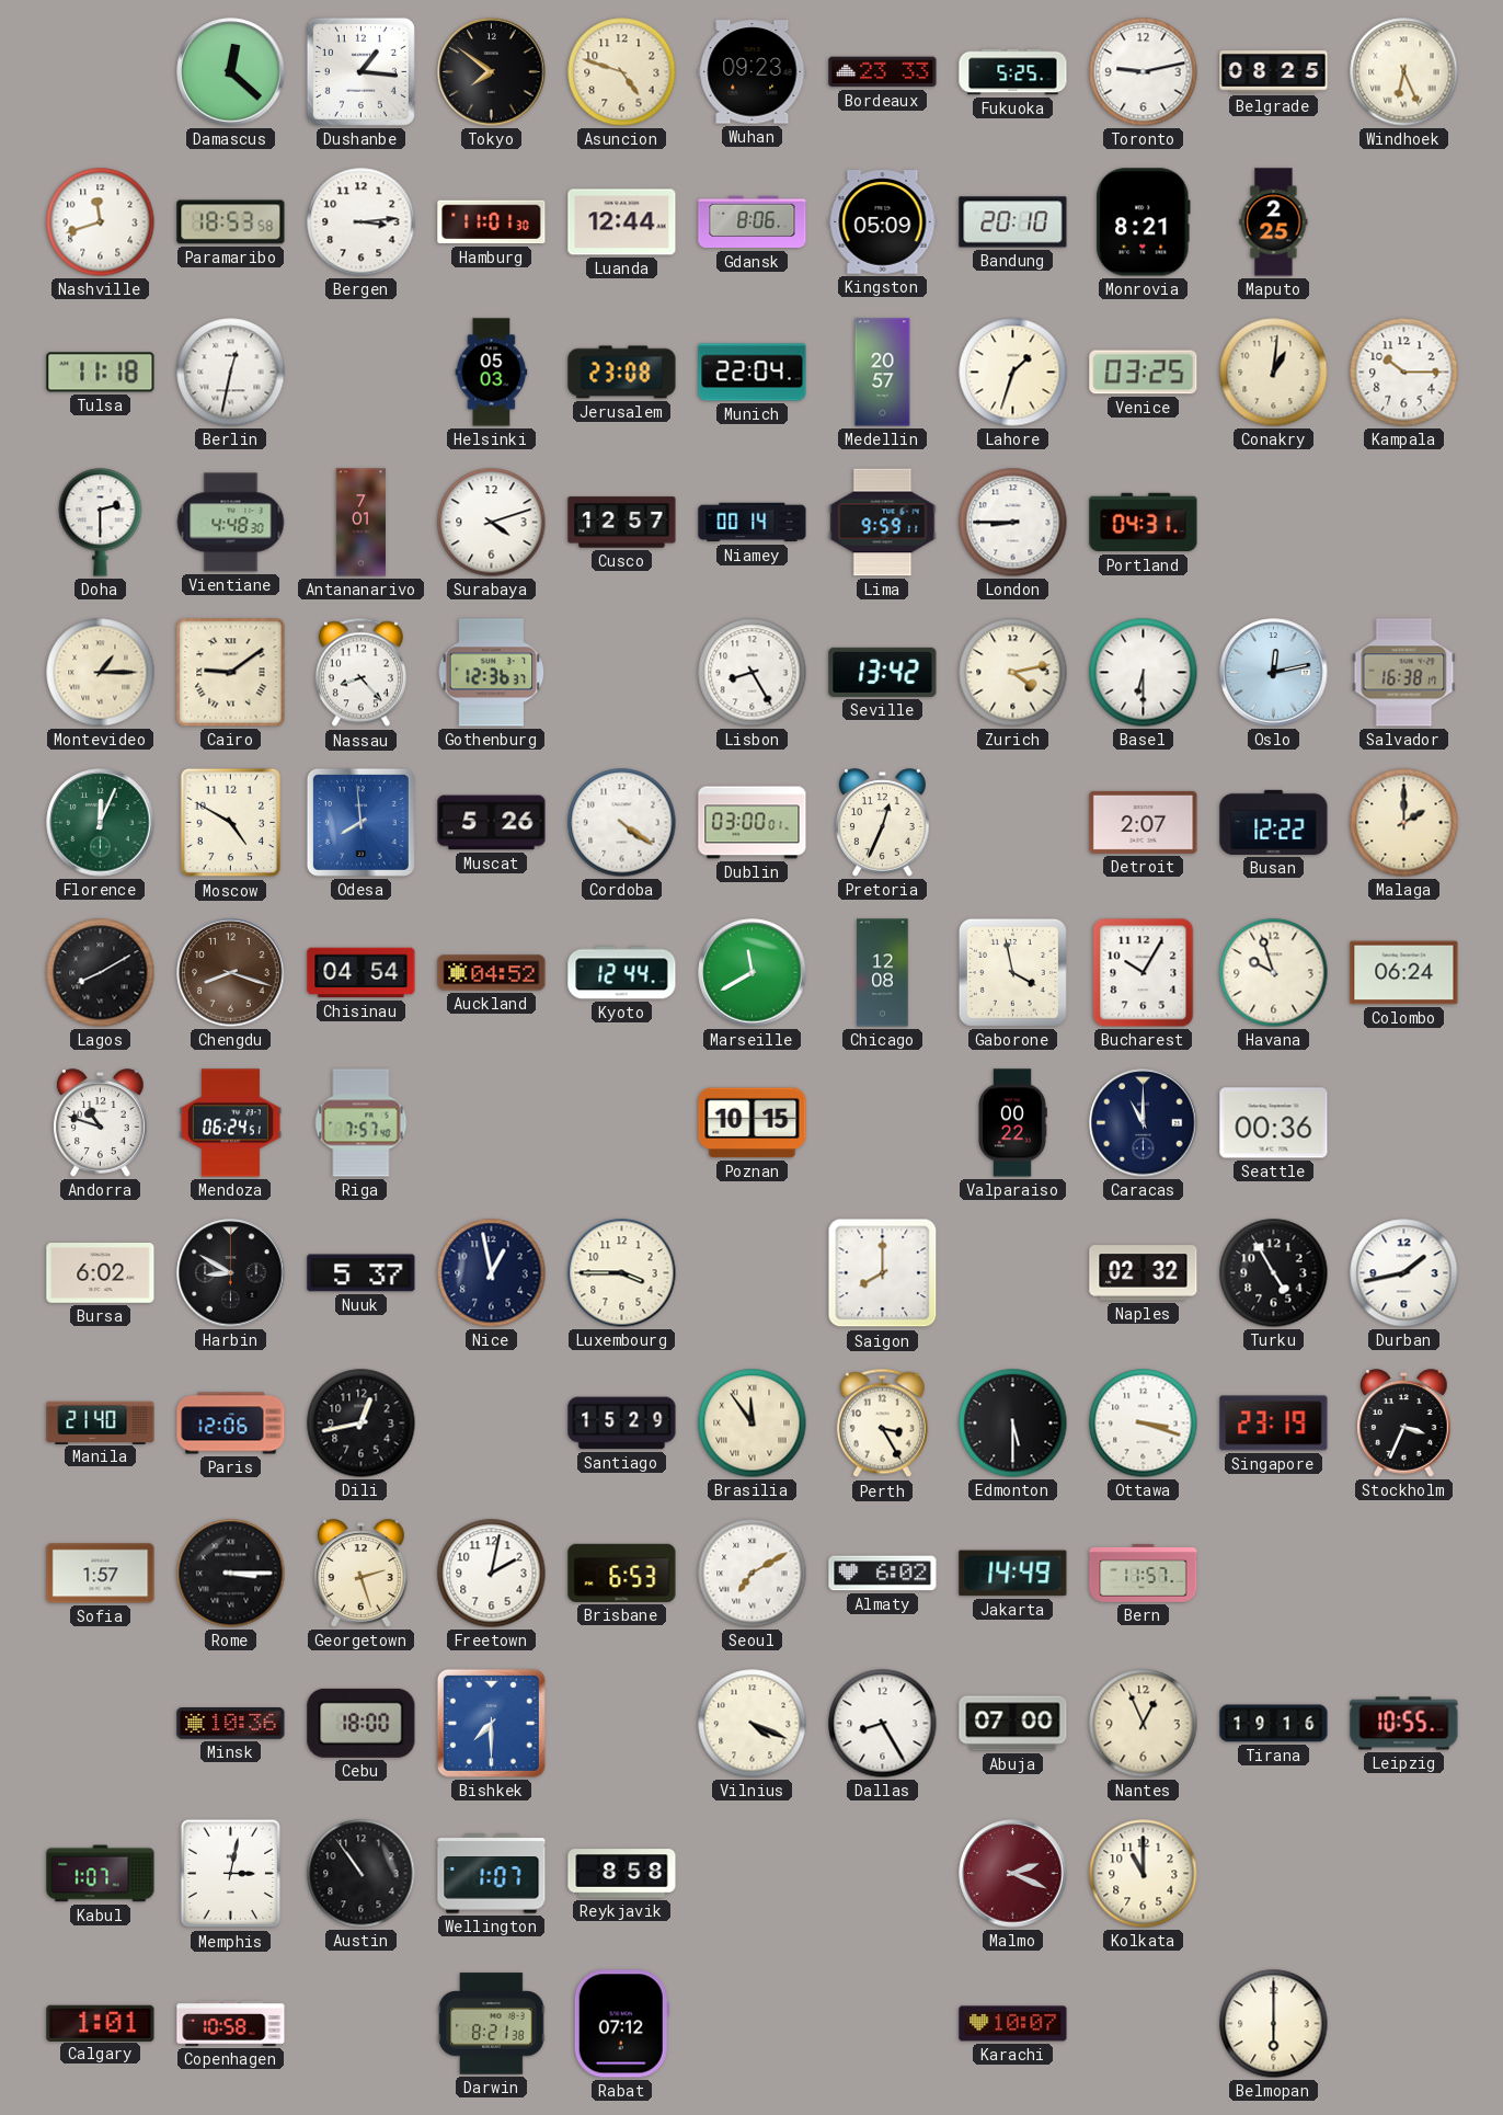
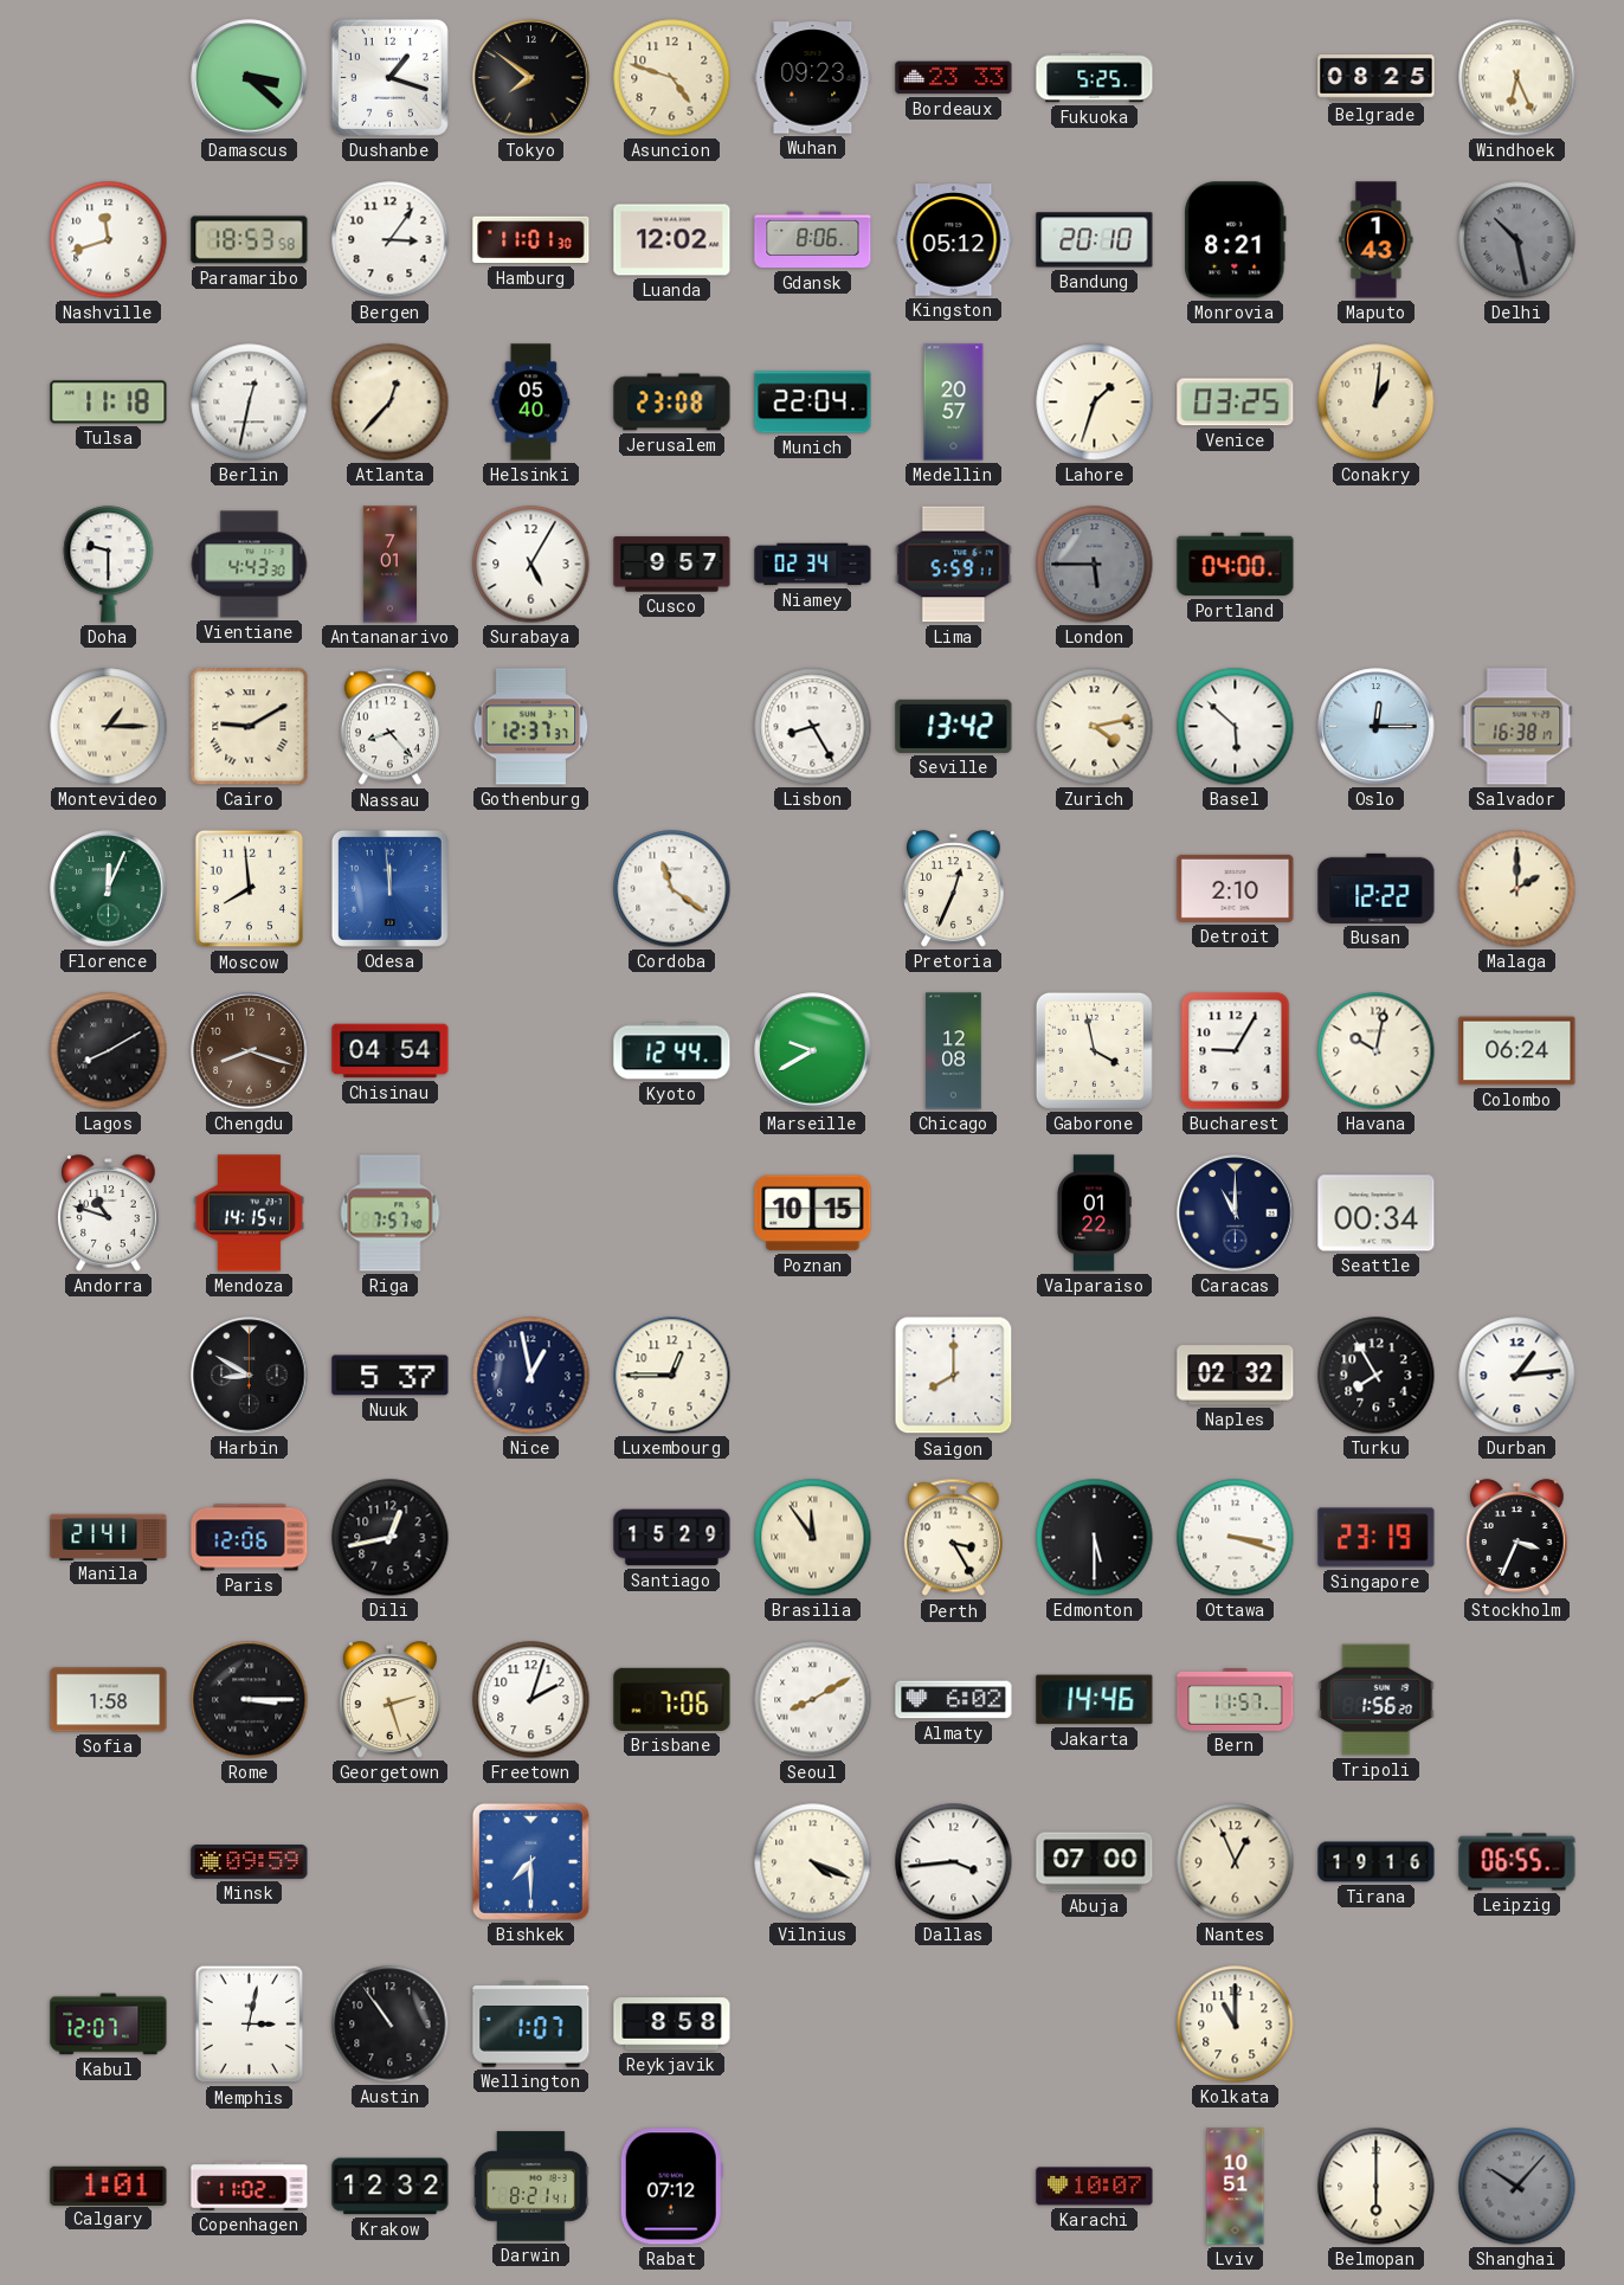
Damascus: 12:22 -> 3:22
Dushanbe: 1:16 -> 1:18
Toronto: 9:13 -> none
Bergen: 3:14 -> 3:06
Luanda: 12:44 -> 12:02
Kingston: 05:09 -> 05:12
Maputo: 2:25 -> 1:43
Delhi: none -> 10:28
Atlanta: none -> 12:37
Helsinki: 05:03 -> 05:40
Kampala: 10:15 -> none
Doha: 2:30 -> 9:30
Vientiane: 4:48 -> 4:43
Surabaya: 4:12 -> 5:05
Cusco: 12:57 -> 9:57
Niamey: 00:14 -> 02:34
Lima: 9:59 -> 5:59
London: 8:45 -> 5:45
London dial: white -> grey
Portland: 04:31 -> 04:00
Cairo: 9:09 -> 9:10
Gothenburg: 12:36 -> 12:37
Basel: 6:30 -> 5:52
Oslo: 12:13 -> 12:15
Moscow: 4:50 -> 7:59
Odesa: 7:59 -> 11:59
Muscat: 5:26 -> none
Cordoba: 4:21 -> 11:21
Dublin: 03:00 -> none
Detroit: 2:07 -> 2:10
Auckland: 04:52 -> none
Marseille: 11:40 -> 9:40
Bucharest: 10:05 -> 9:05
Havana: 9:57 -> 10:02
Mendoza: 06:24 -> 14:15
Valparaiso: 00:22 -> 01:22
Seattle: 00:36 -> 00:34
Bursa: 6:02 -> none
Luxembourg: 3:45 -> 12:45
Turku: 4:55 -> 7:55
Durban: 1:43 -> 1:14
Manila: 21:40 -> 21:41
Sofia: 1:57 -> 1:58
Freetown: 2:02 -> 2:03
Brisbane: 6:53 -> 7:06
Seoul: 7:10 -> 8:10
Jakarta: 14:49 -> 14:46
Tripoli: none -> 1:56
Minsk: 10:36 -> 09:59
Cebu: 18:00 -> none
Dallas: 8:25 -> 3:44
Leipzig: 10:55 -> 06:55
Kabul: 1:07 -> 12:07
Malmo: 2:19 -> none
Copenhagen: 10:58 -> 11:02
Krakow: none -> 12:32
Darwin: 8:21:38 -> 8:21:41
Lviv: none -> 10:51
Shanghai: none -> 10:07
